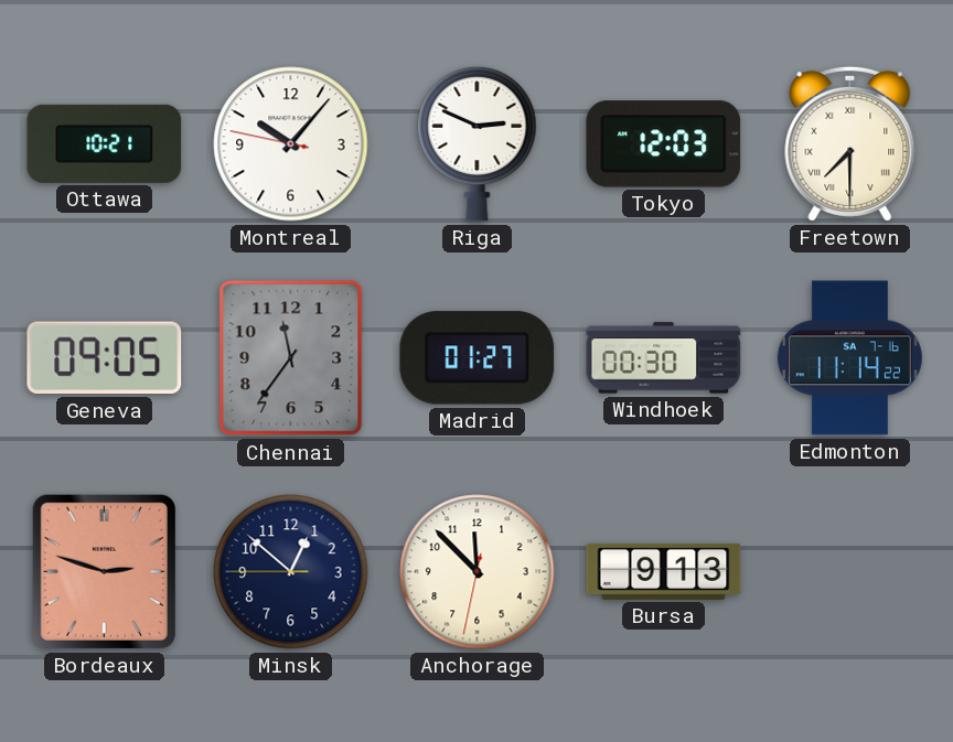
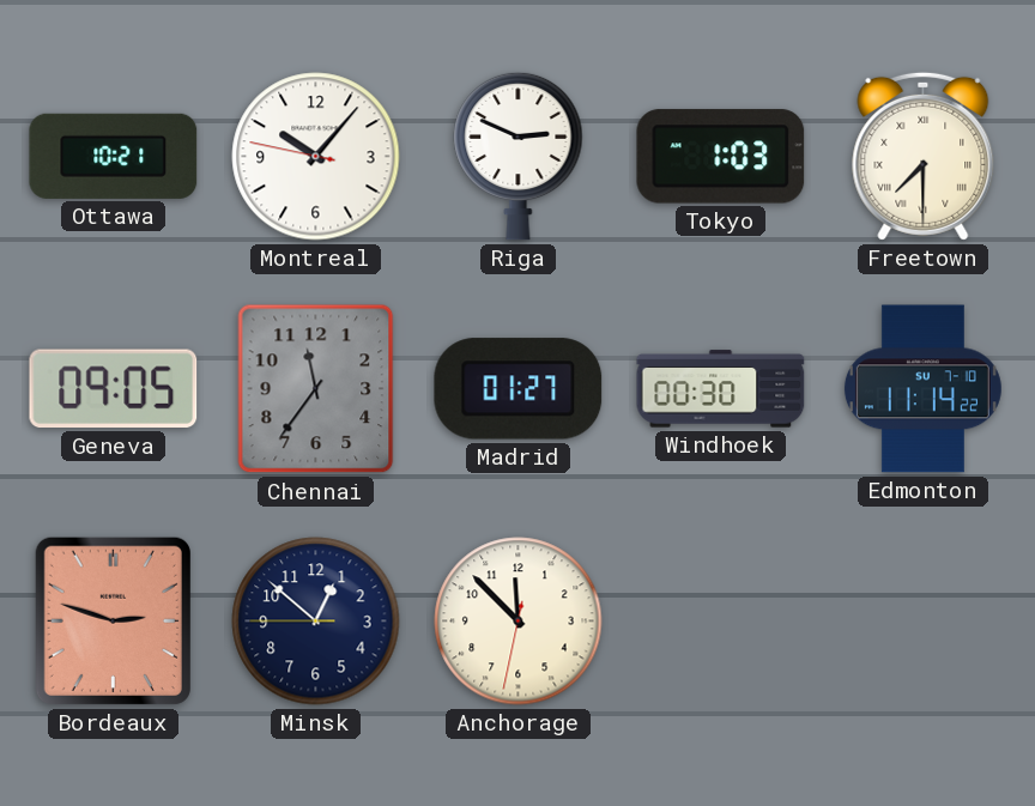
Tokyo: 12:03 -> 1:03
Edmonton date: SA 7-16 -> SU 7-10
Bursa: 9:13 -> none
